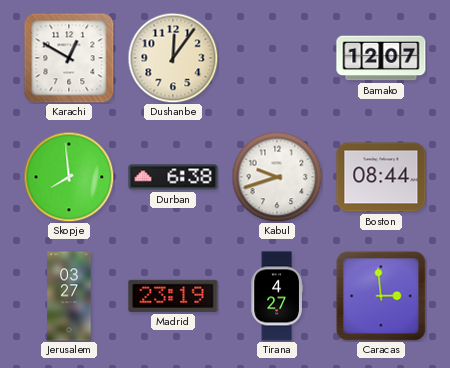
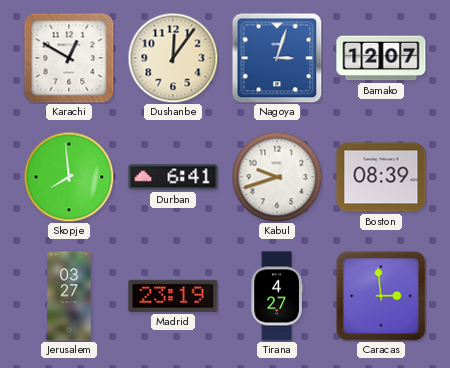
Nagoya: none -> 3:03
Durban: 6:38 -> 6:41
Boston: 08:44 -> 08:39
